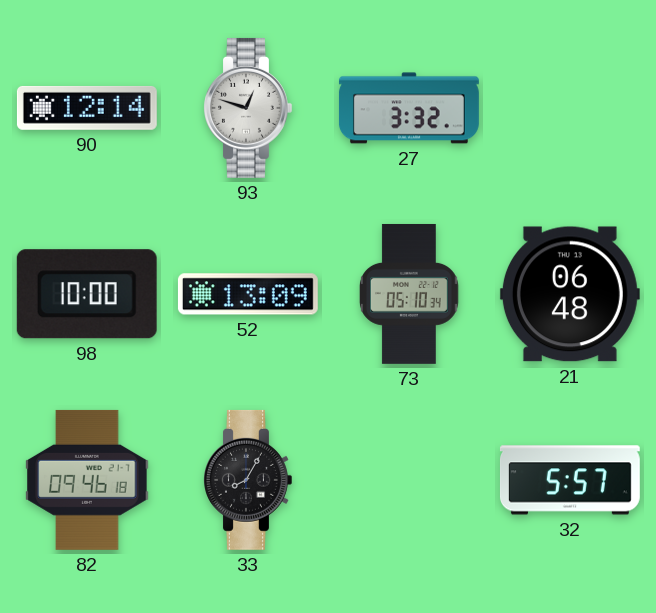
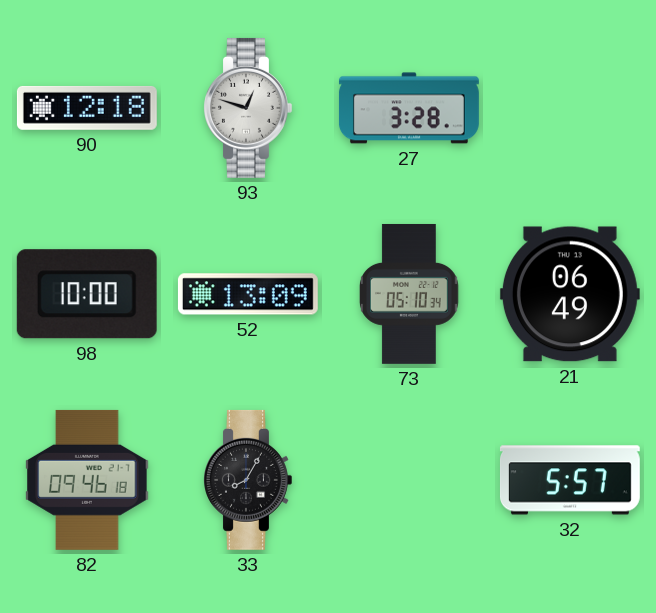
90: 12:14 -> 12:18
27: 3:32 -> 3:28
21: 06:48 -> 06:49
